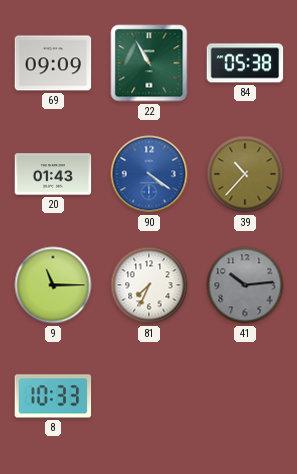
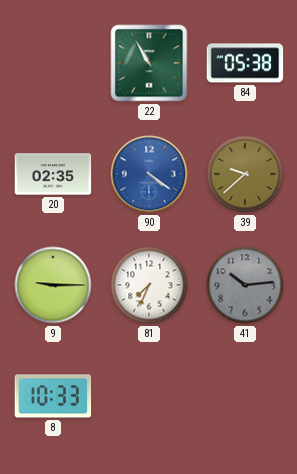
69: 09:09 -> none
20: 01:43 -> 02:35
39: 10:37 -> 9:38
9: 11:15 -> 9:15
